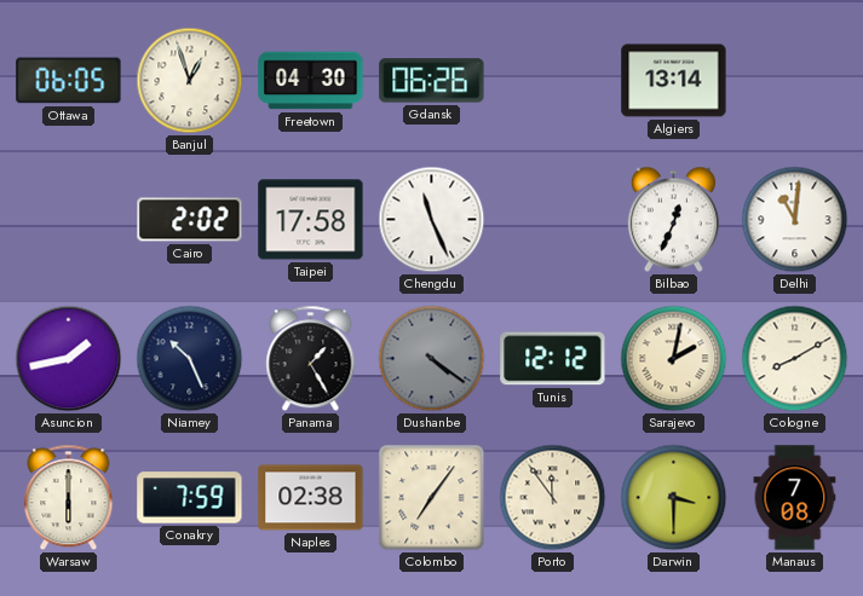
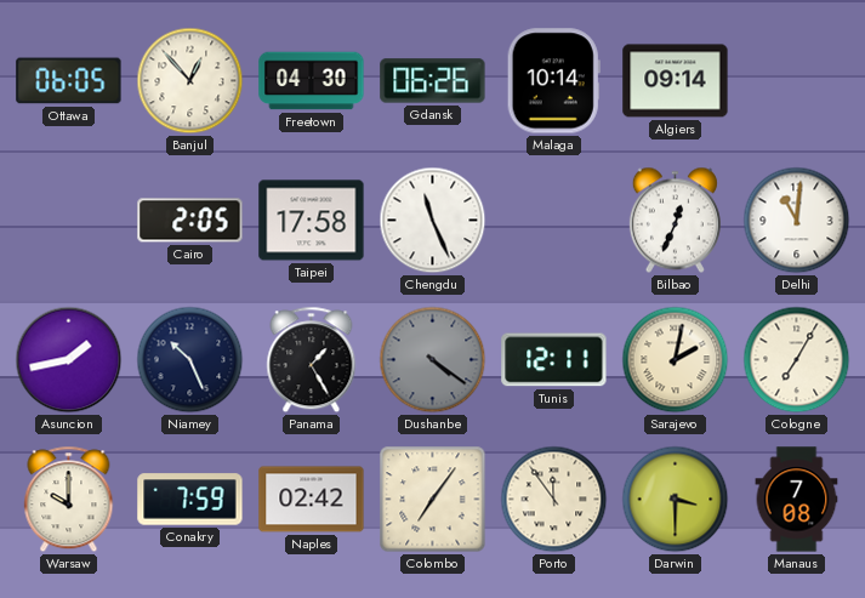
Banjul: 12:57 -> 12:53
Malaga: none -> 10:14
Algiers: 13:14 -> 09:14
Cairo: 2:02 -> 2:05
Tunis: 12:12 -> 12:11
Cologne: 8:10 -> 7:05
Warsaw: 6:00 -> 10:00
Naples: 02:38 -> 02:42
